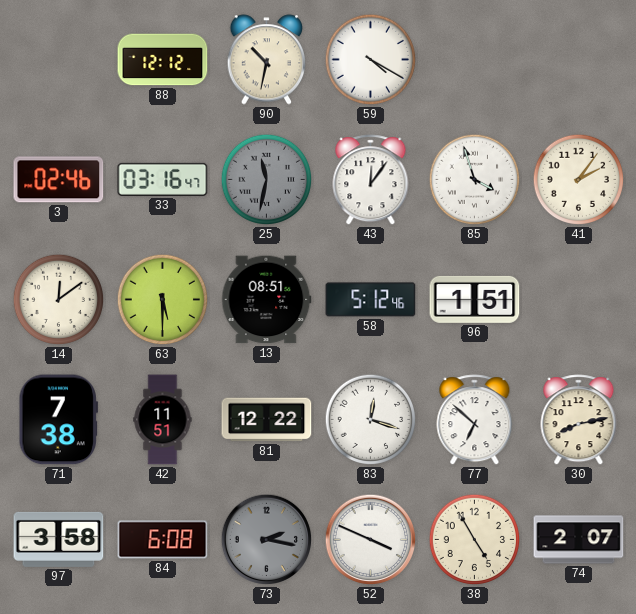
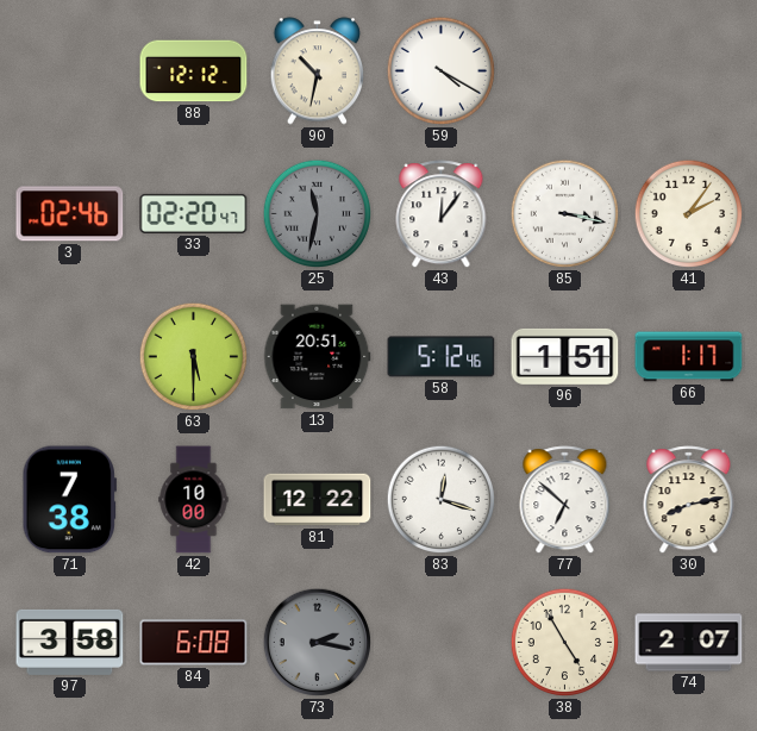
33: 03:16 -> 02:20
85: 3:57 -> 3:17
14: 12:09 -> none
13: 08:51 -> 20:51
66: none -> 1:17
42: 11:51 -> 10:00
52: 3:49 -> none
